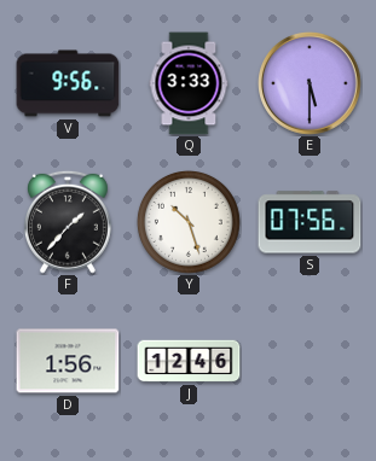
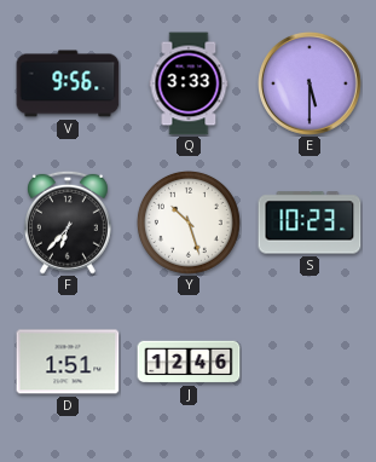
F: 1:37 -> 6:37
S: 07:56 -> 10:23
D: 1:56 -> 1:51
